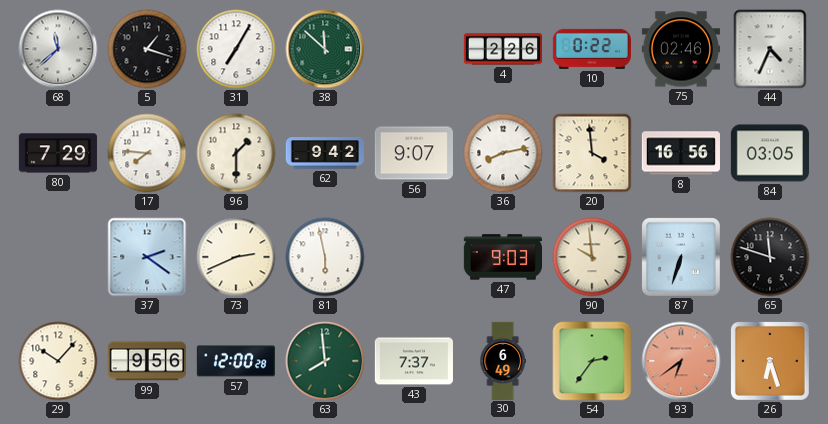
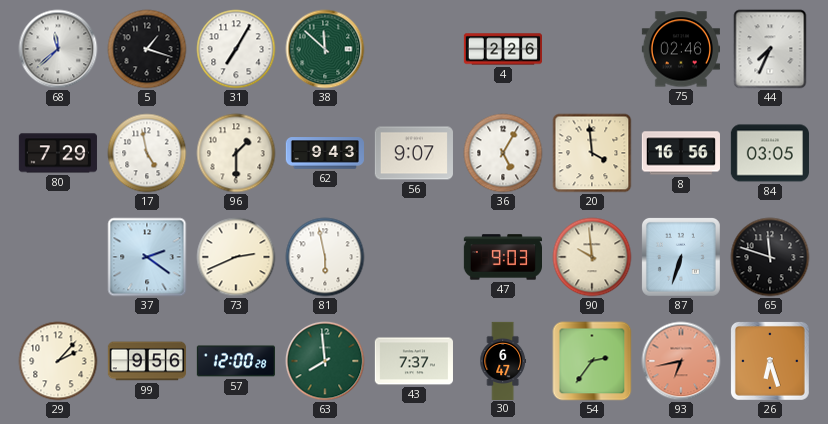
10: 0:22 -> none
44: 4:34 -> 7:34
17: 7:46 -> 4:58
62: 9:42 -> 9:43
36: 8:13 -> 5:05
29: 10:07 -> 2:07
30: 6:49 -> 6:47
93: 6:39 -> 6:43
